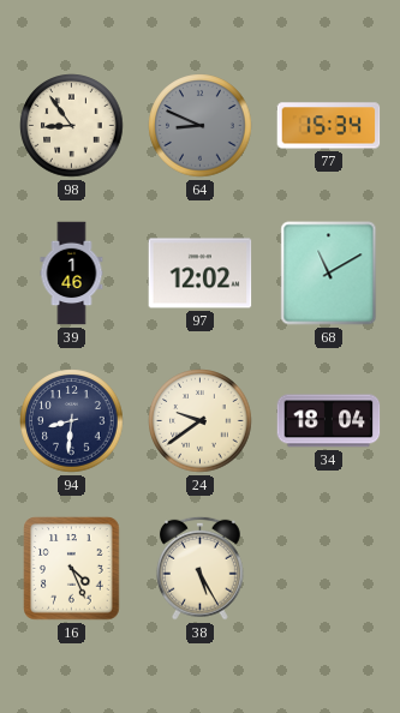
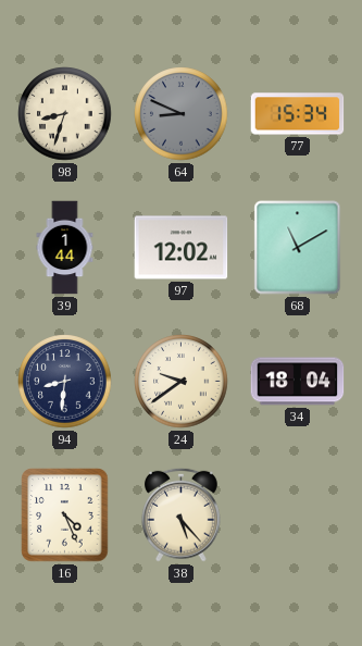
98: 8:54 -> 8:33
39: 1:46 -> 1:44
38: 5:25 -> 5:23
